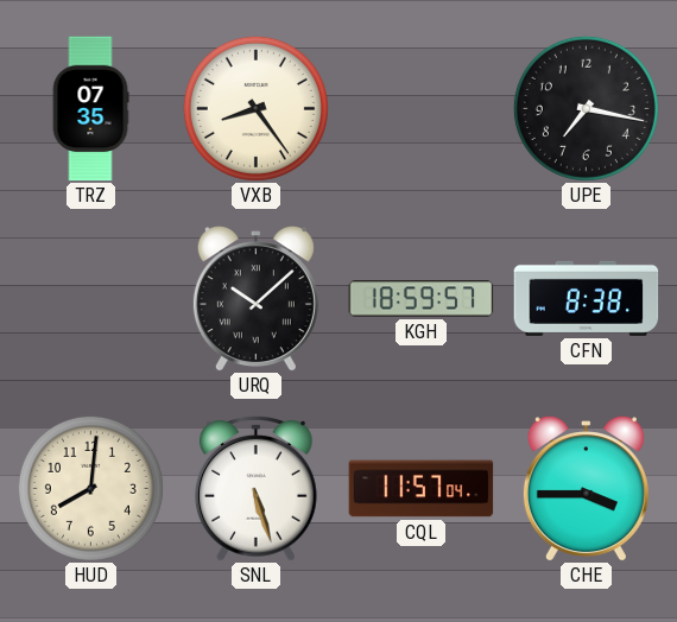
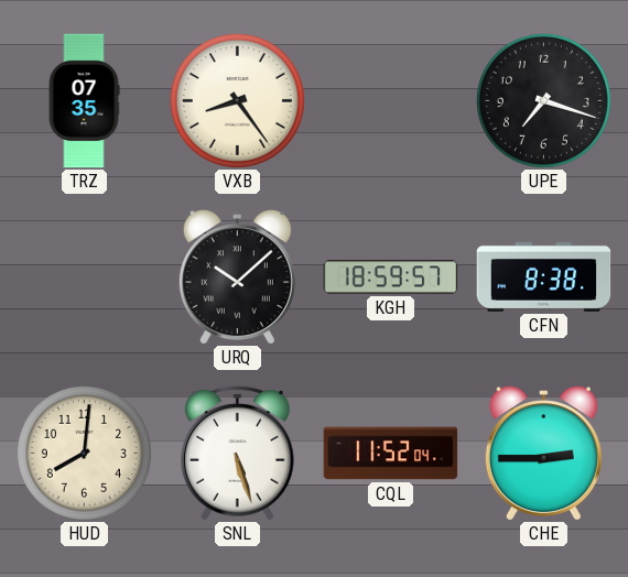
UPE: 7:17 -> 7:18
CQL: 11:57 -> 11:52
CHE: 3:45 -> 2:45
